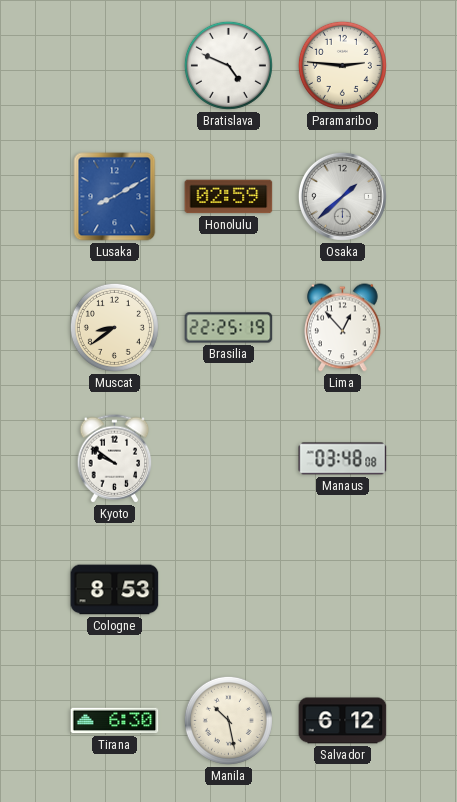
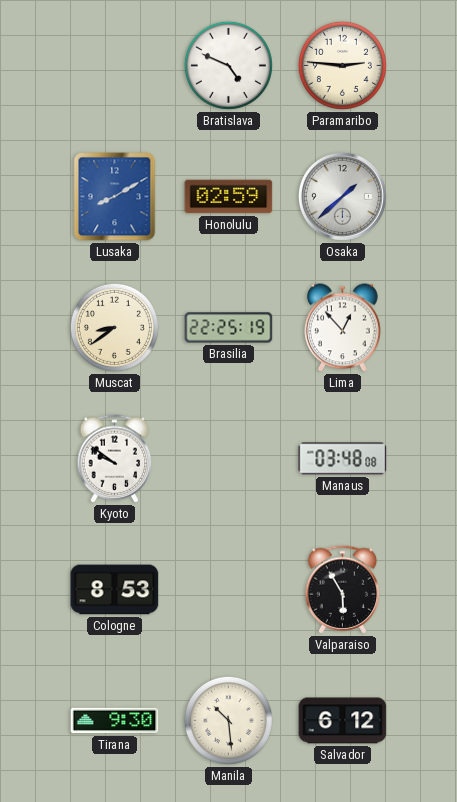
Valparaiso: none -> 5:55
Tirana: 6:30 -> 9:30
Manila: 10:28 -> 10:29
